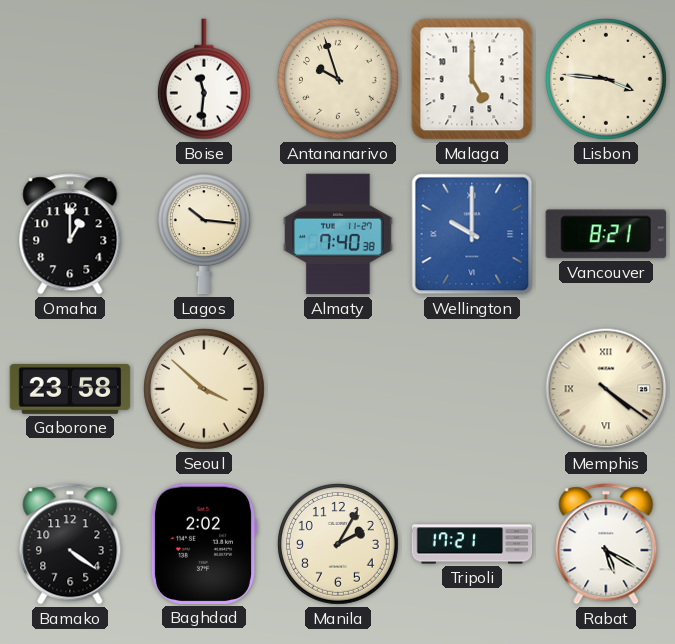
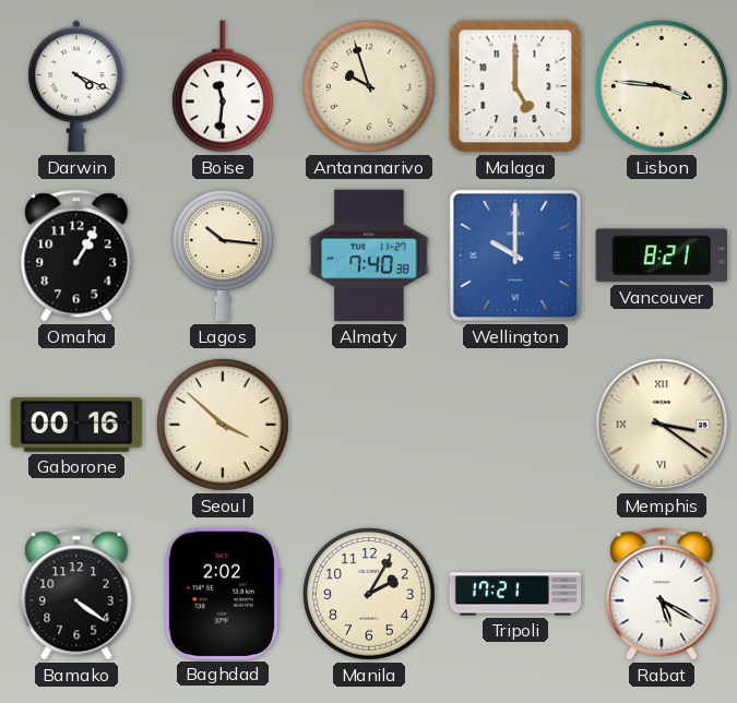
Darwin: none -> 4:19
Omaha: 1:00 -> 1:05
Gaborone: 23:58 -> 00:16
Memphis: 4:21 -> 3:21
